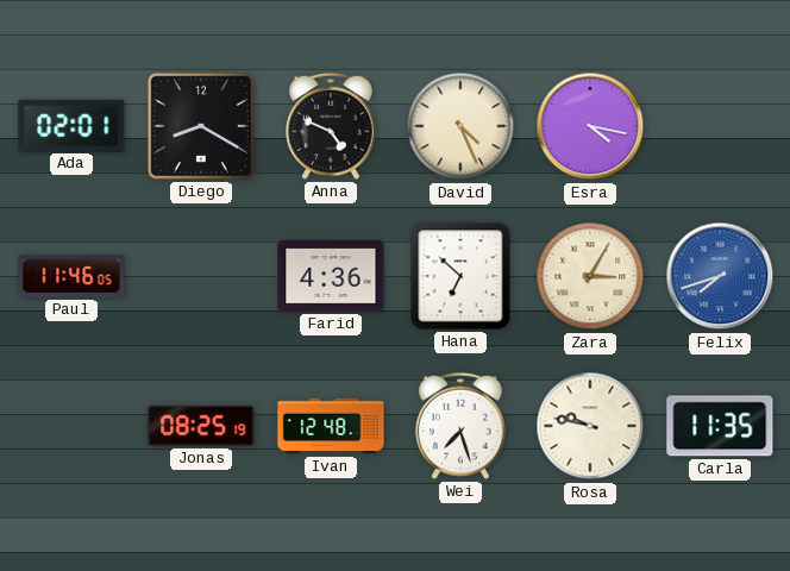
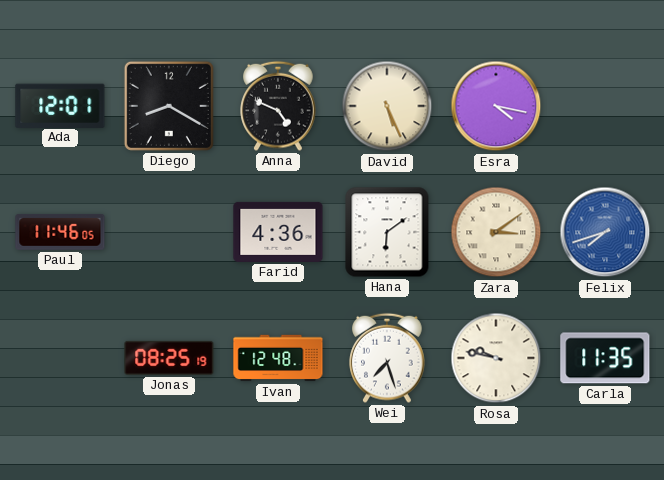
Ada: 02:01 -> 12:01
David: 4:26 -> 5:26
Hana: 6:52 -> 6:09
Zara: 3:05 -> 3:09
